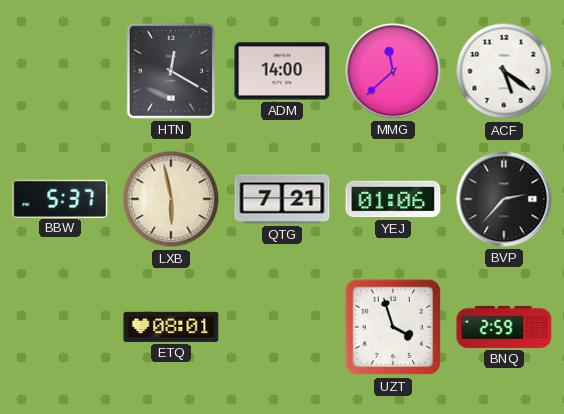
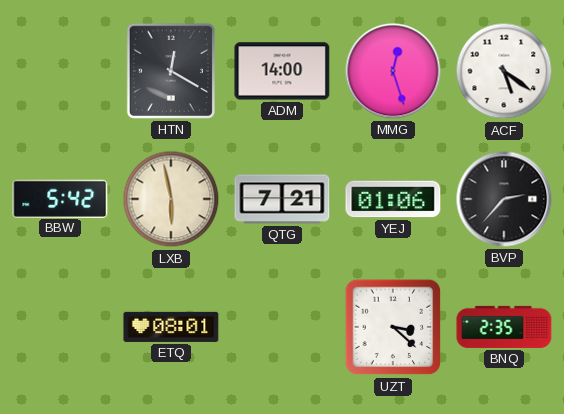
MMG: 11:38 -> 12:27
BBW: 5:37 -> 5:42
UZT: 3:57 -> 3:22
BNQ: 2:59 -> 2:35
